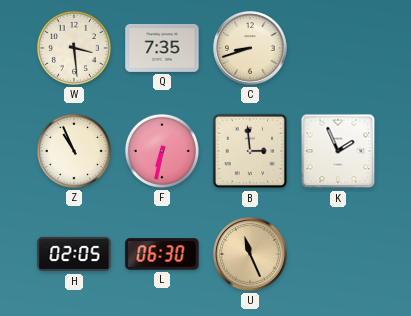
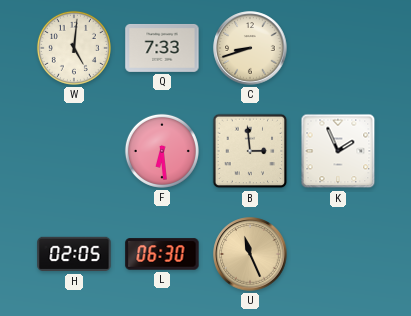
W: 3:29 -> 5:01
Q: 7:35 -> 7:33
Z: 10:56 -> none
F: 6:32 -> 6:29
